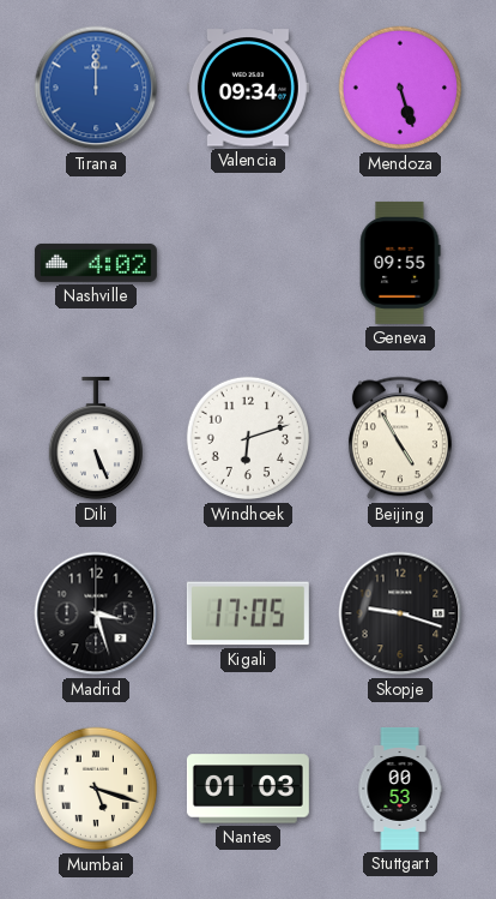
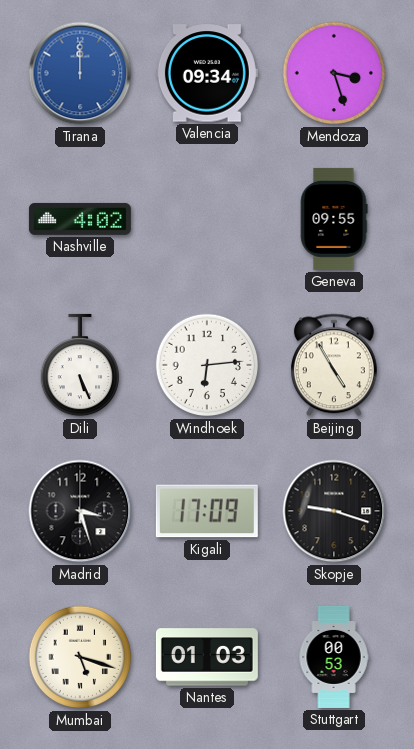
Mendoza: 5:27 -> 3:27
Windhoek: 6:12 -> 6:14
Kigali: 17:05 -> 17:09
